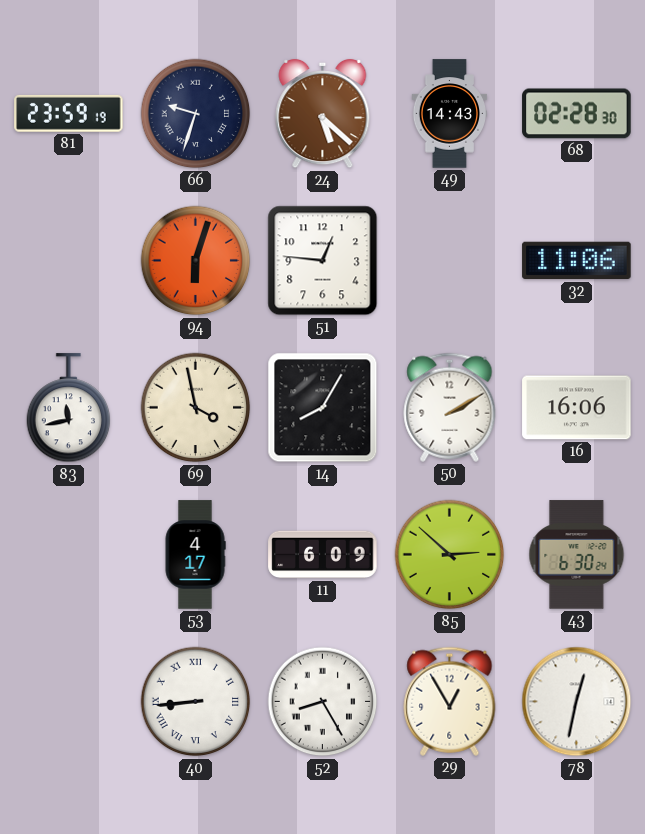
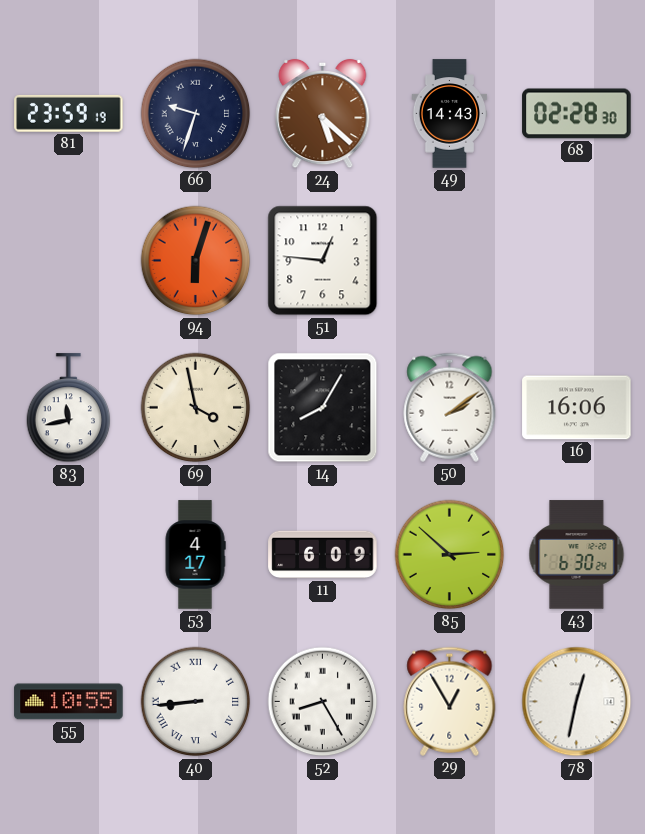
32: 11:06 -> none
50: 2:10 -> 2:09
55: none -> 10:55
